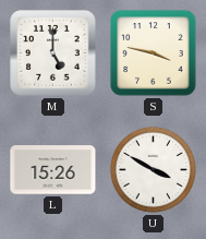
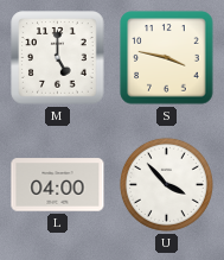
L: 15:26 -> 04:00
U: 3:50 -> 3:53
